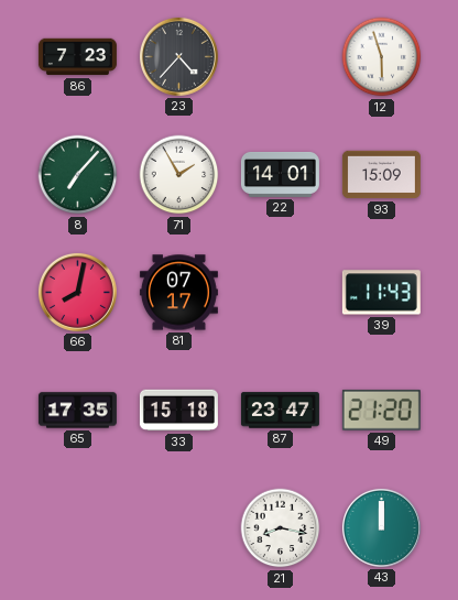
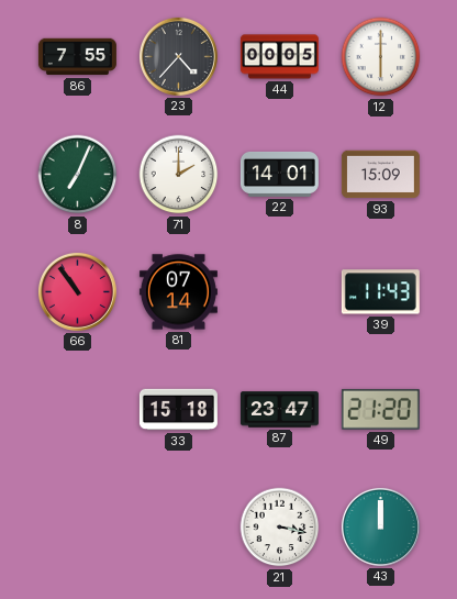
86: 7:23 -> 7:55
44: none -> 00:05
12: 5:57 -> 6:00
8: 7:07 -> 7:04
71: 1:55 -> 2:00
66: 8:02 -> 10:54
81: 07:17 -> 07:14
65: 17:35 -> none
21: 8:17 -> 3:17
